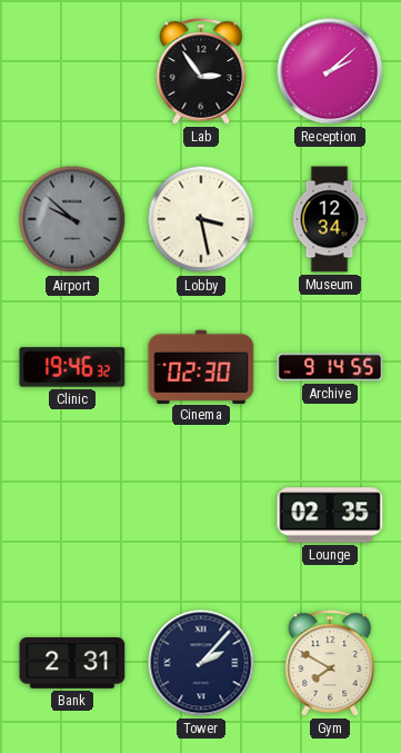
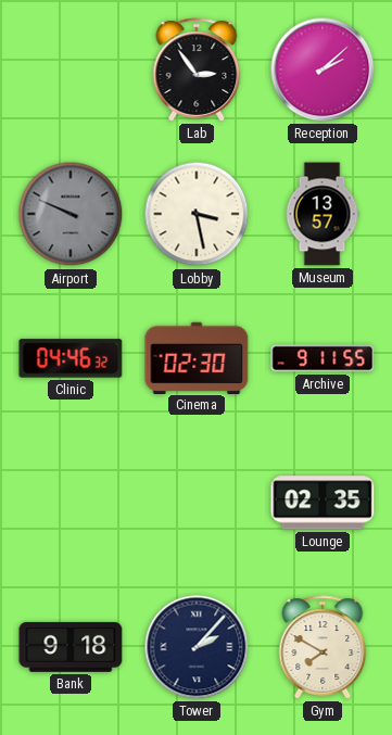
Airport: 9:52 -> 9:49
Museum: 12:34 -> 13:57
Clinic: 19:46 -> 04:46
Archive: 9:14 -> 9:11
Bank: 2:31 -> 9:18
